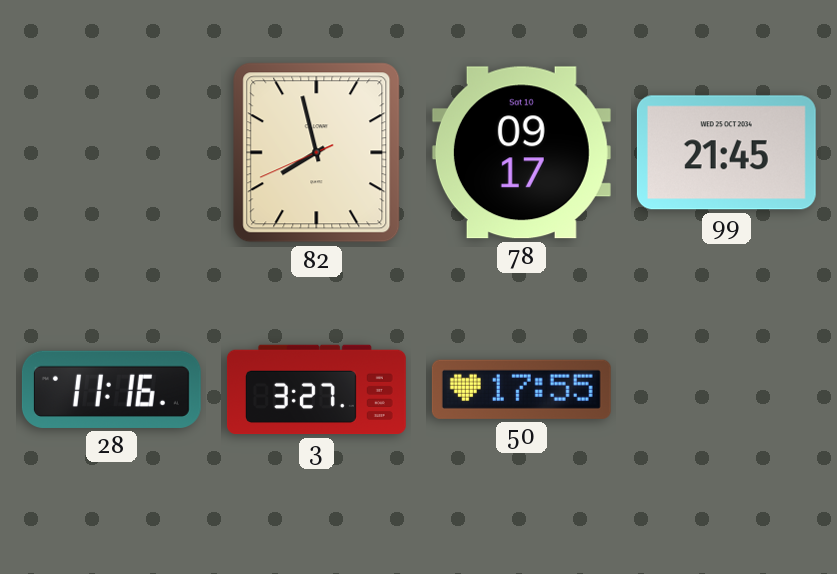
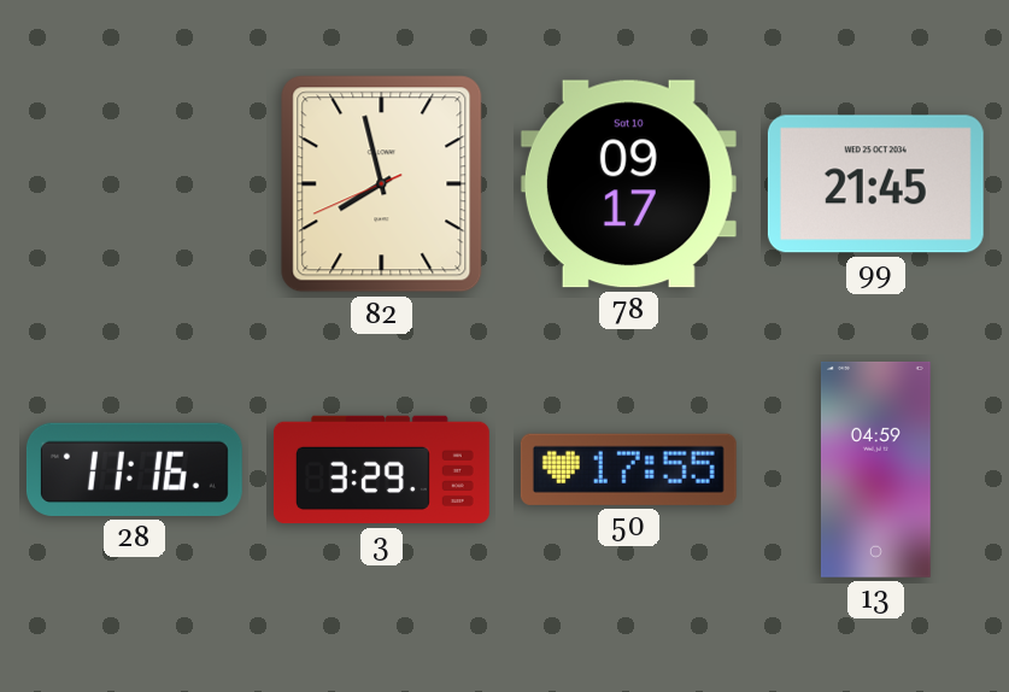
3: 3:27 -> 3:29
13: none -> 04:59
